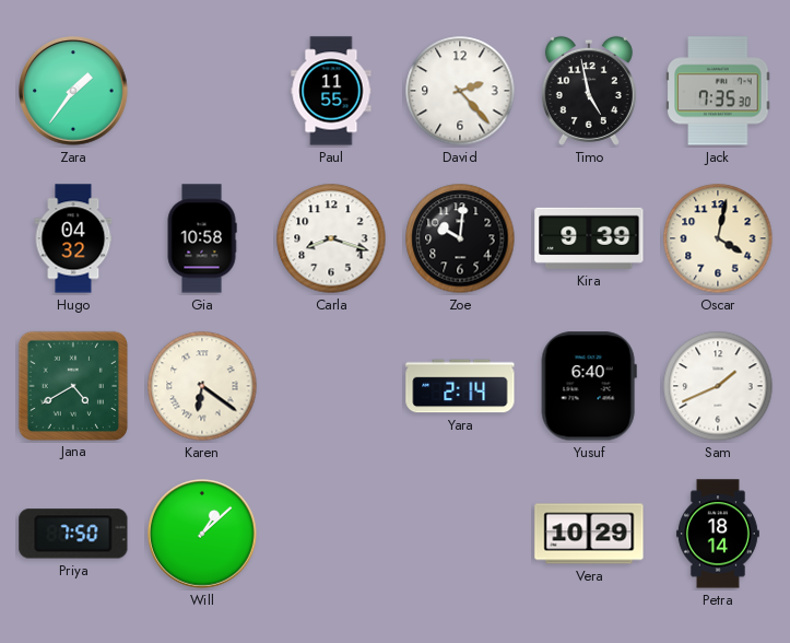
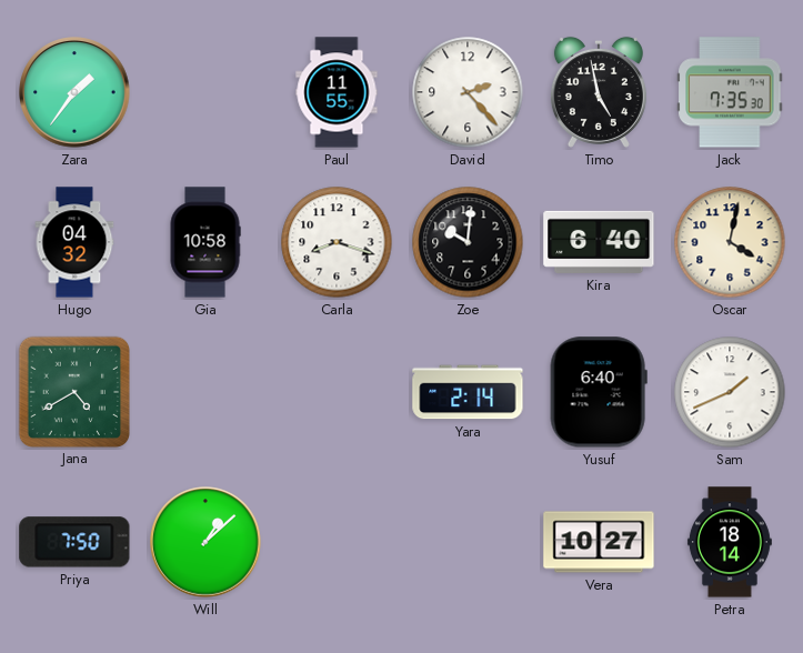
Kira: 9:39 -> 6:40
Karen: 6:21 -> none
Vera: 10:29 -> 10:27
